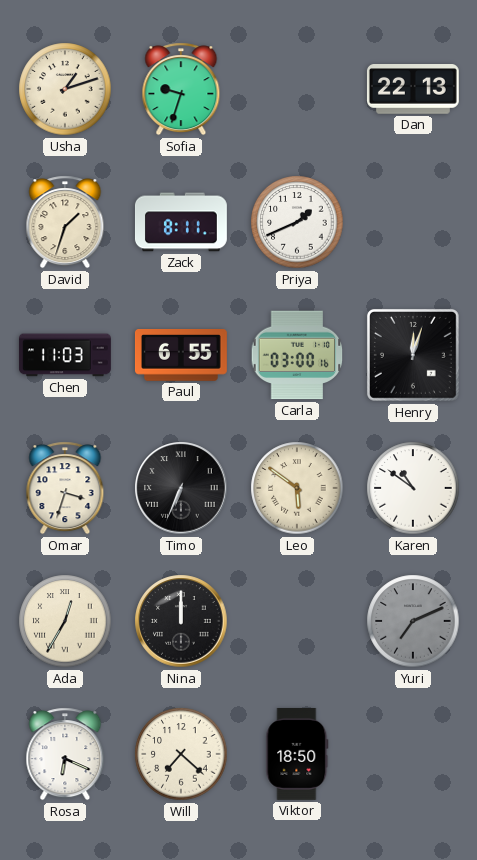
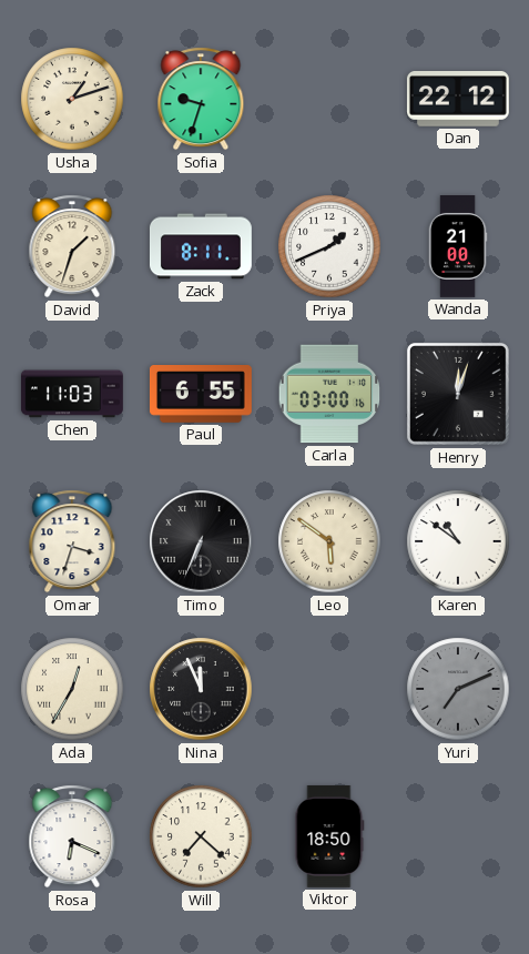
Dan: 22:13 -> 22:12
Wanda: none -> 21:00
Nina: 12:00 -> 11:56
